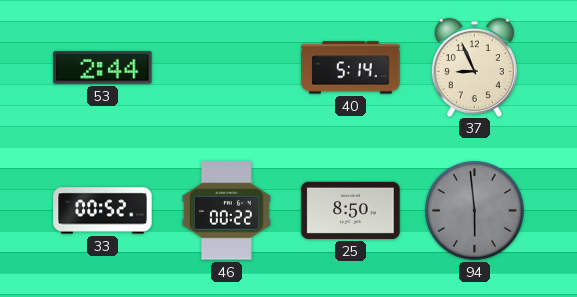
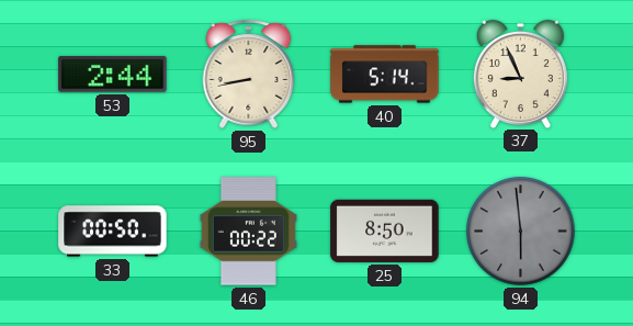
95: none -> 8:43
33: 00:52 -> 00:50
